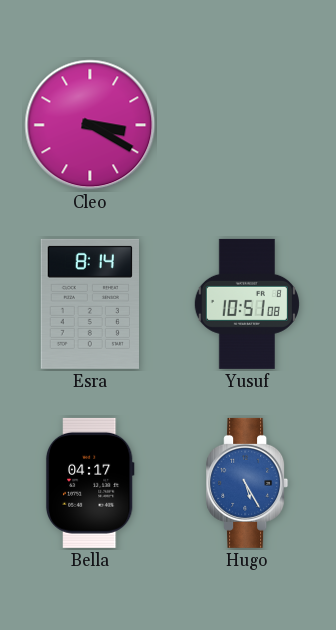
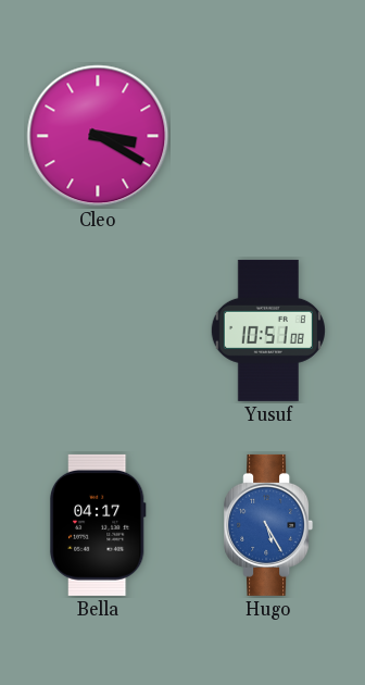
Esra: 8:14 -> none
